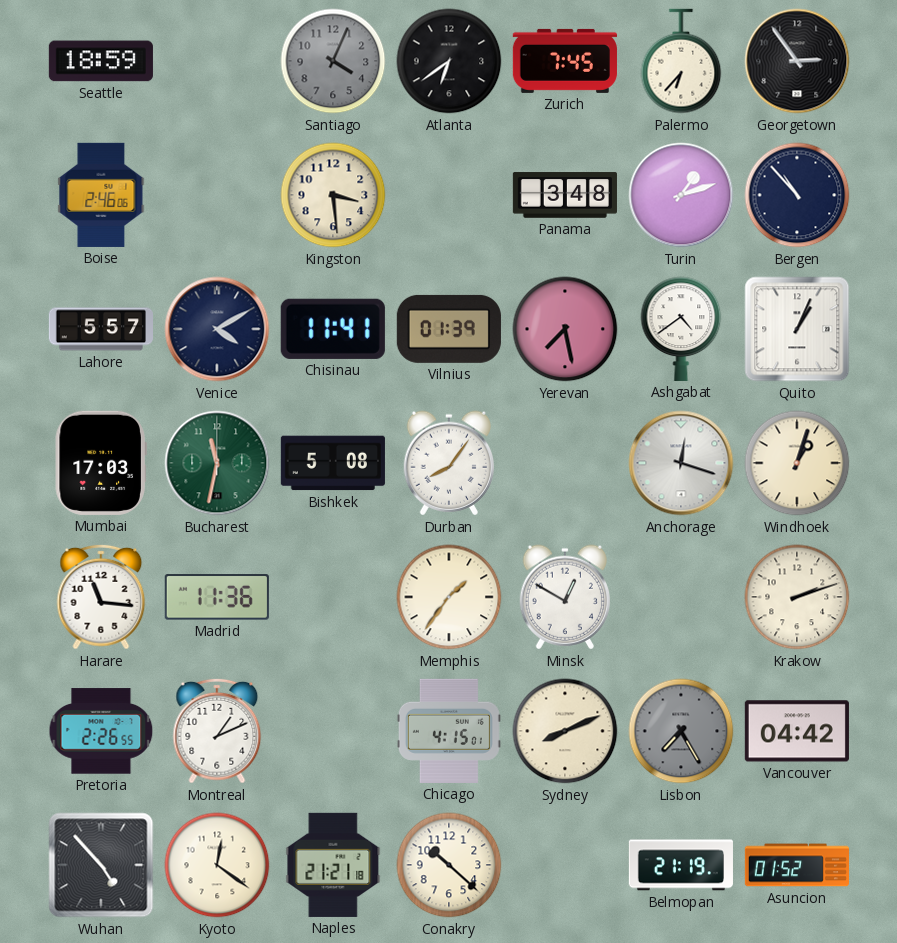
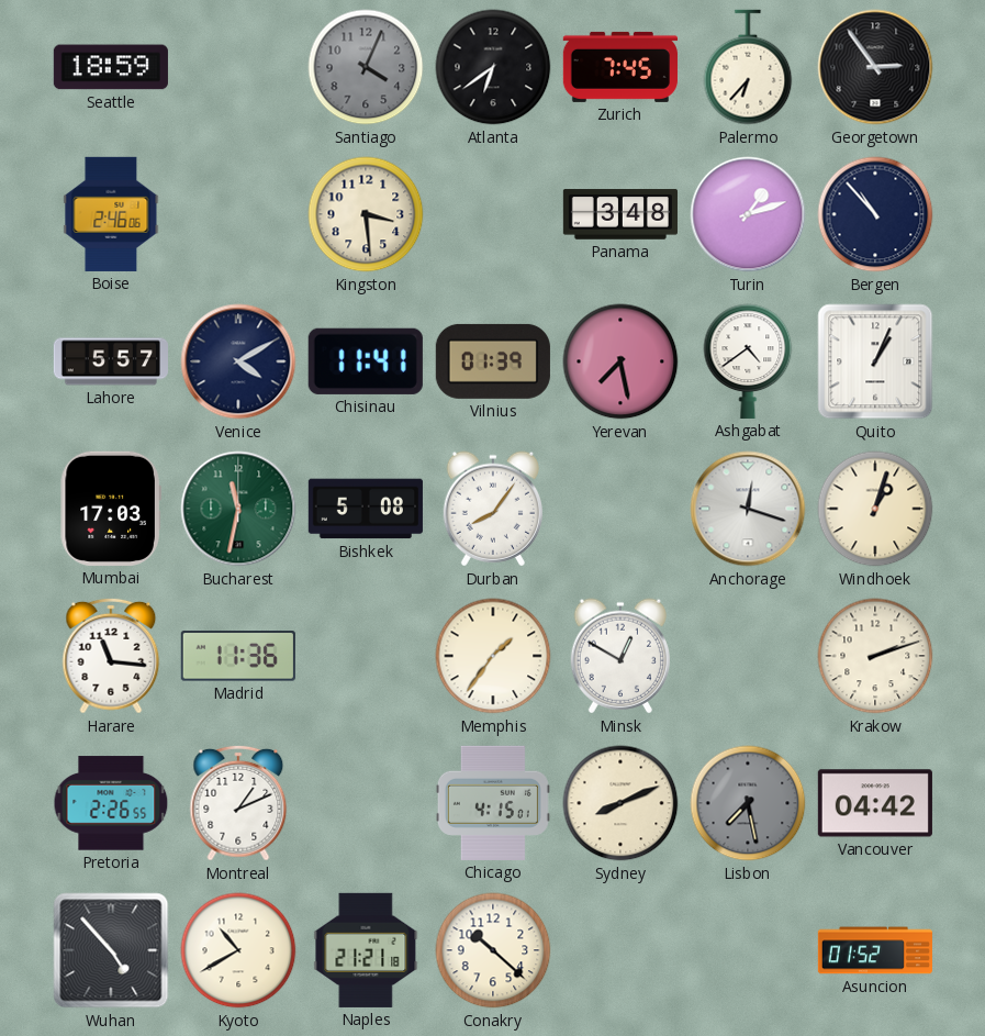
Lisbon: 7:25 -> 7:28
Kyoto: 12:21 -> 10:40
Belmopan: 21:19 -> none
